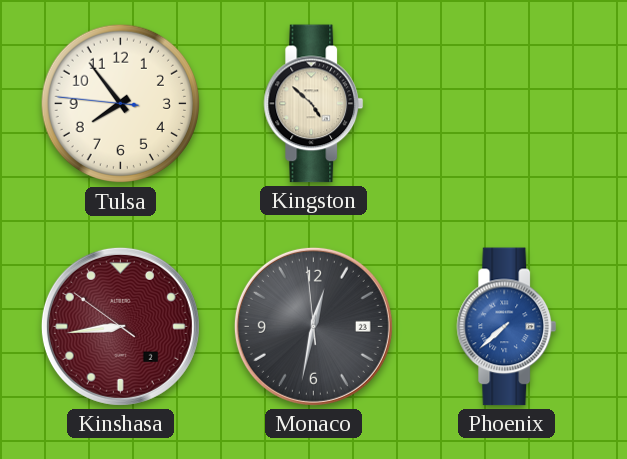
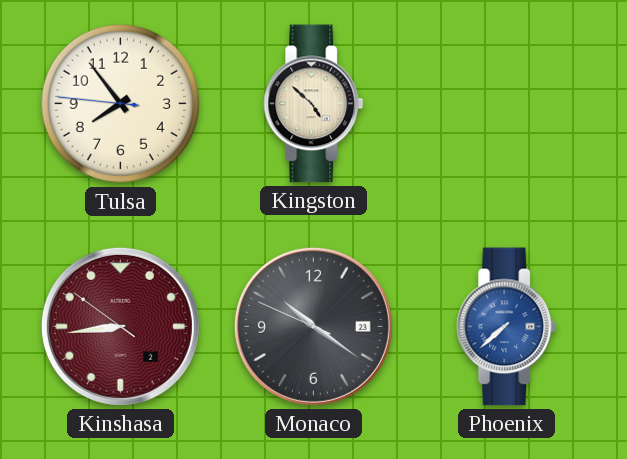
Monaco: 12:31 -> 10:20
